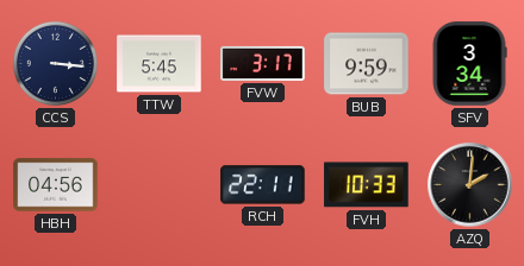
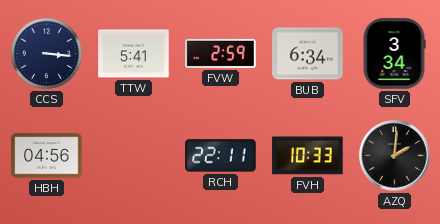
TTW: 5:45 -> 5:41
FVW: 3:17 -> 2:59
BUB: 9:59 -> 6:34
